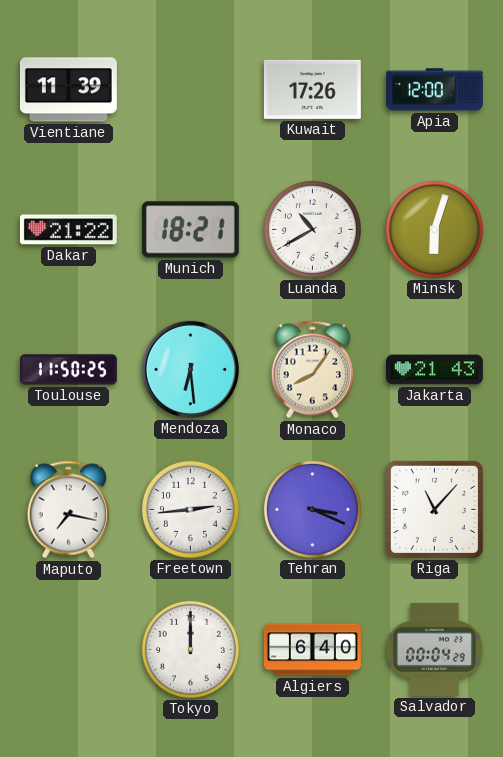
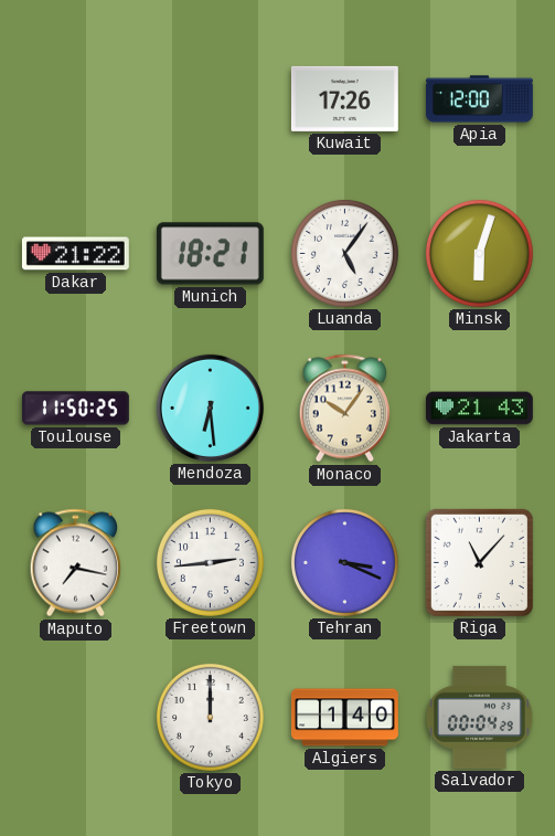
Vientiane: 11:39 -> none
Luanda: 10:40 -> 5:06
Monaco: 8:06 -> 10:06
Algiers: 6:40 -> 1:40
